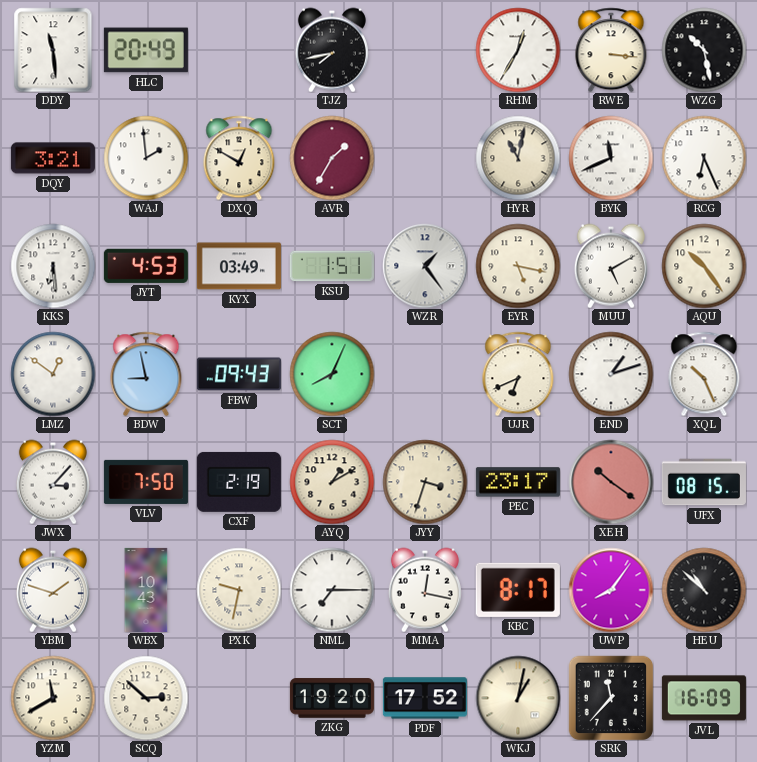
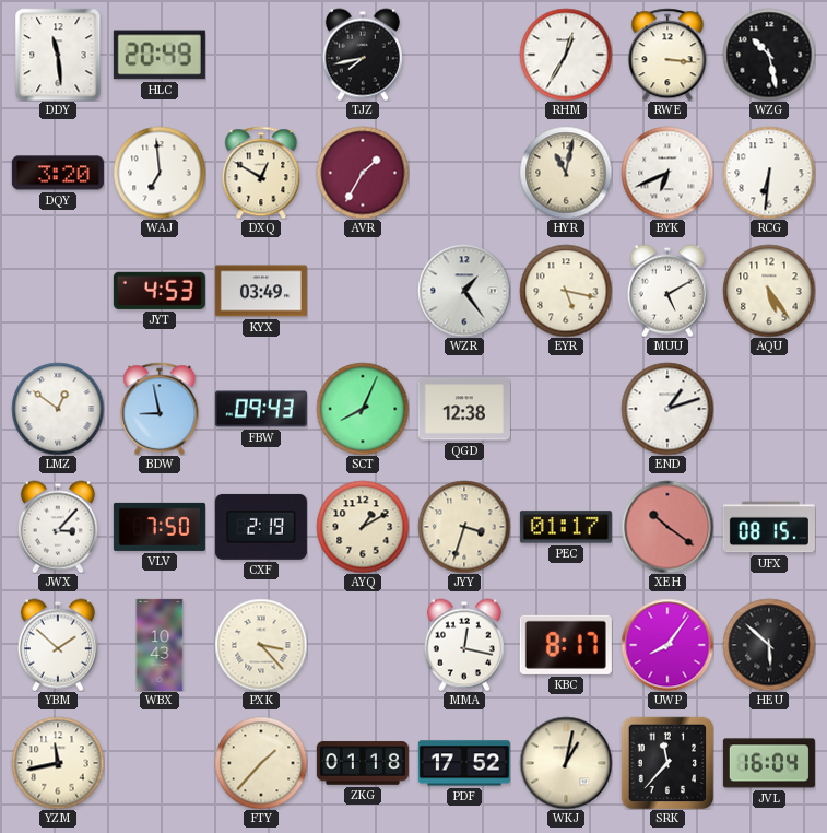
DQY: 3:21 -> 3:20
WAJ: 1:59 -> 6:59
BYK: 11:41 -> 6:41
RCG: 6:26 -> 6:31
KKS: 6:29 -> none
KSU: 1:51 -> none
AQU: 10:24 -> 5:24
QGD: none -> 12:38
UJR: 6:41 -> none
XQL: 10:26 -> none
PEC: 23:17 -> 01:17
YBM: 1:48 -> 1:52
PXK: 9:32 -> 3:23
NML: 7:15 -> none
HEU: 10:52 -> 5:52
YZM: 11:40 -> 11:43
SCQ: 2:52 -> none
FTY: none -> 1:37
ZKG: 19:20 -> 01:18
JVL: 16:09 -> 16:04
